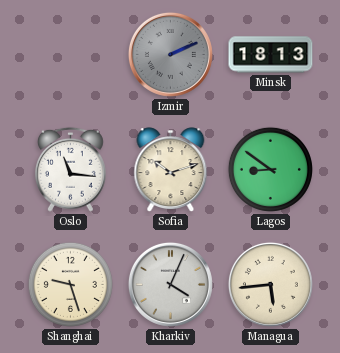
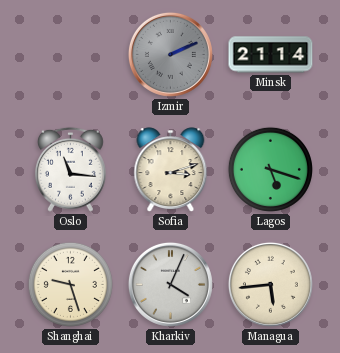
Minsk: 18:13 -> 21:14
Sofia: 10:12 -> 3:12
Lagos: 8:51 -> 5:18
